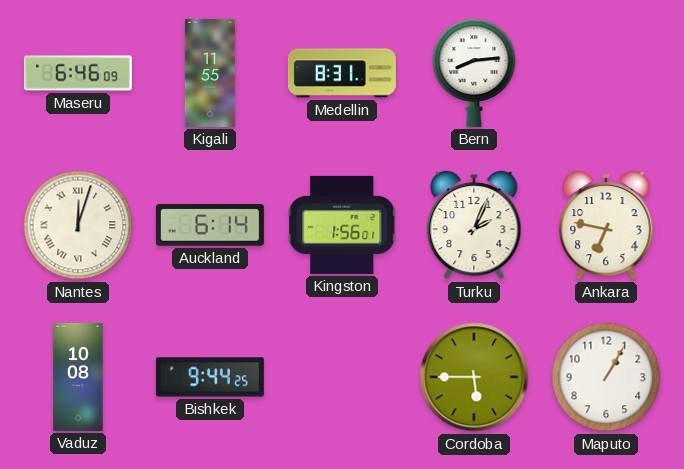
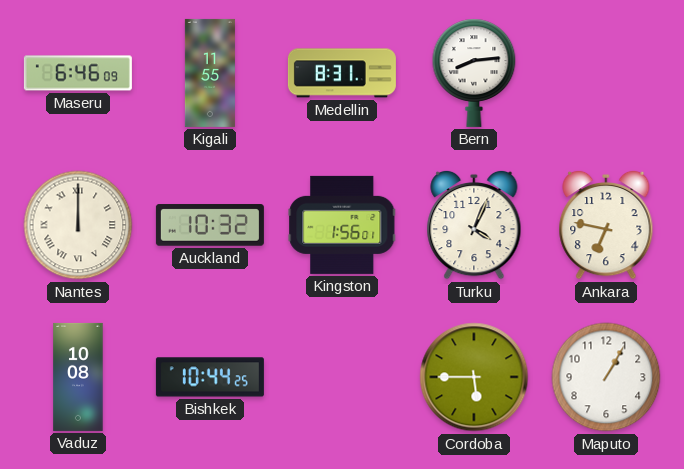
Nantes: 12:03 -> 12:00
Auckland: 6:14 -> 10:32
Turku: 2:04 -> 4:04
Bishkek: 9:44 -> 10:44
